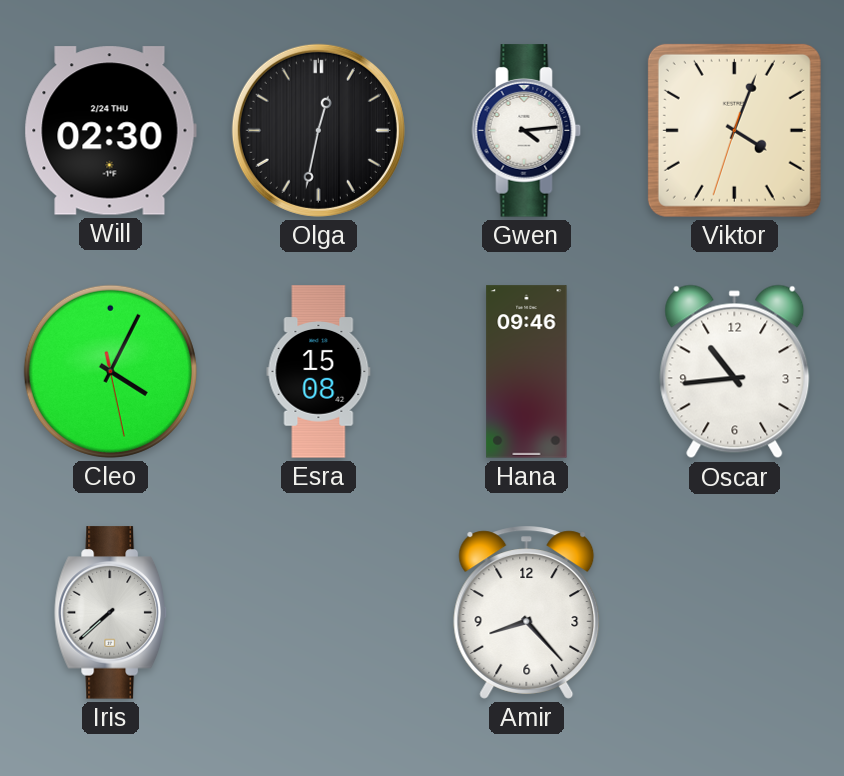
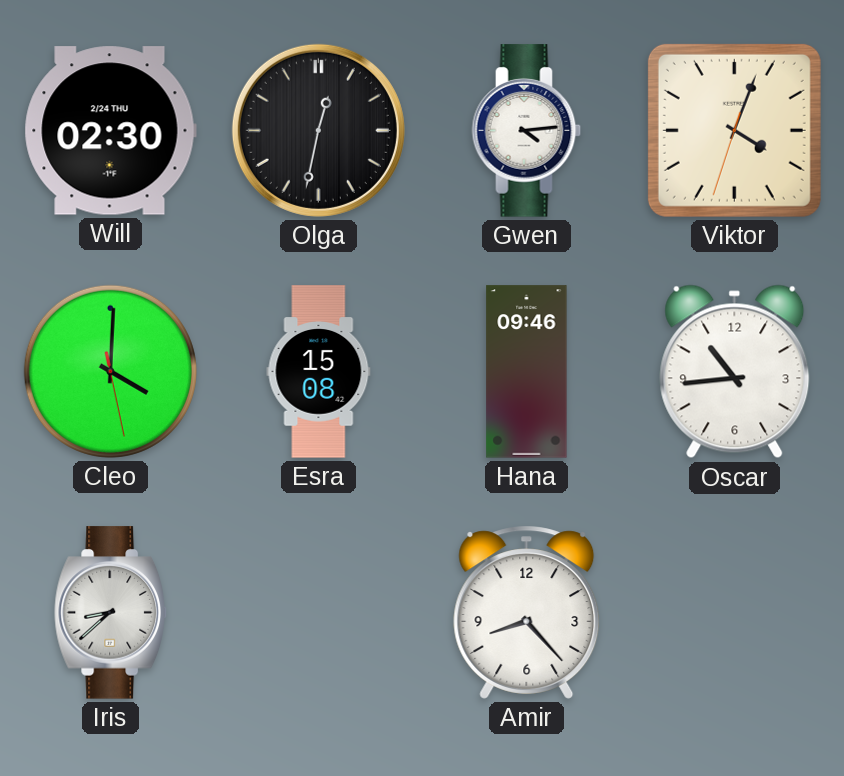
Cleo: 4:04 -> 4:00
Iris: 7:38 -> 8:38
